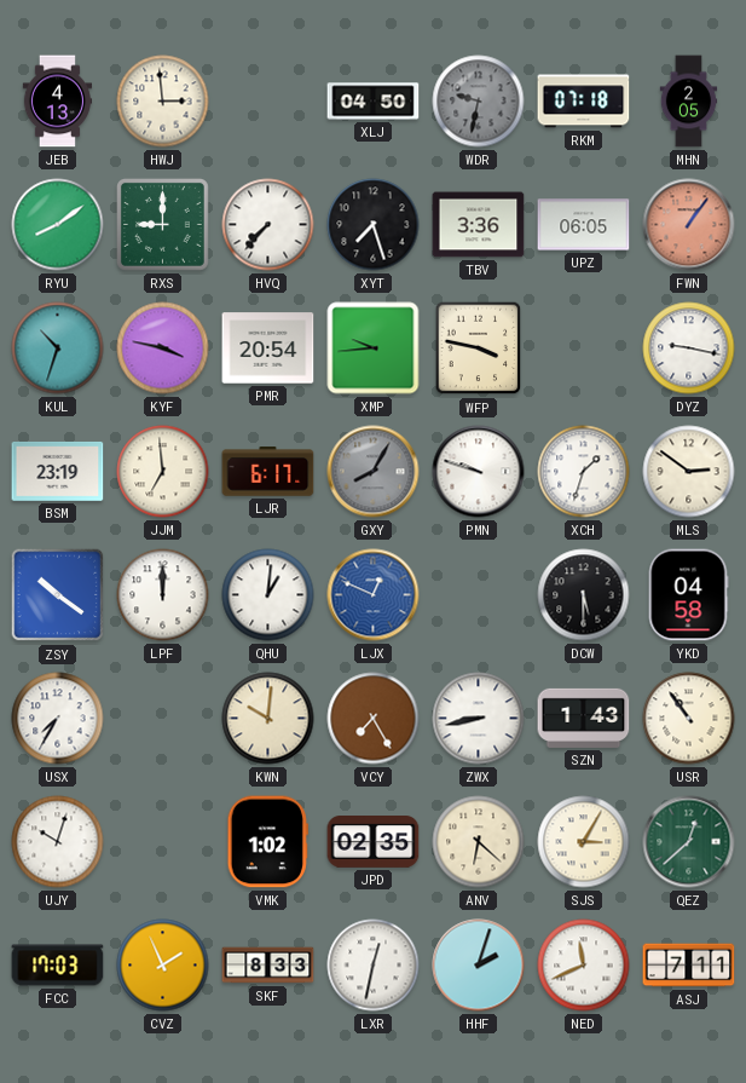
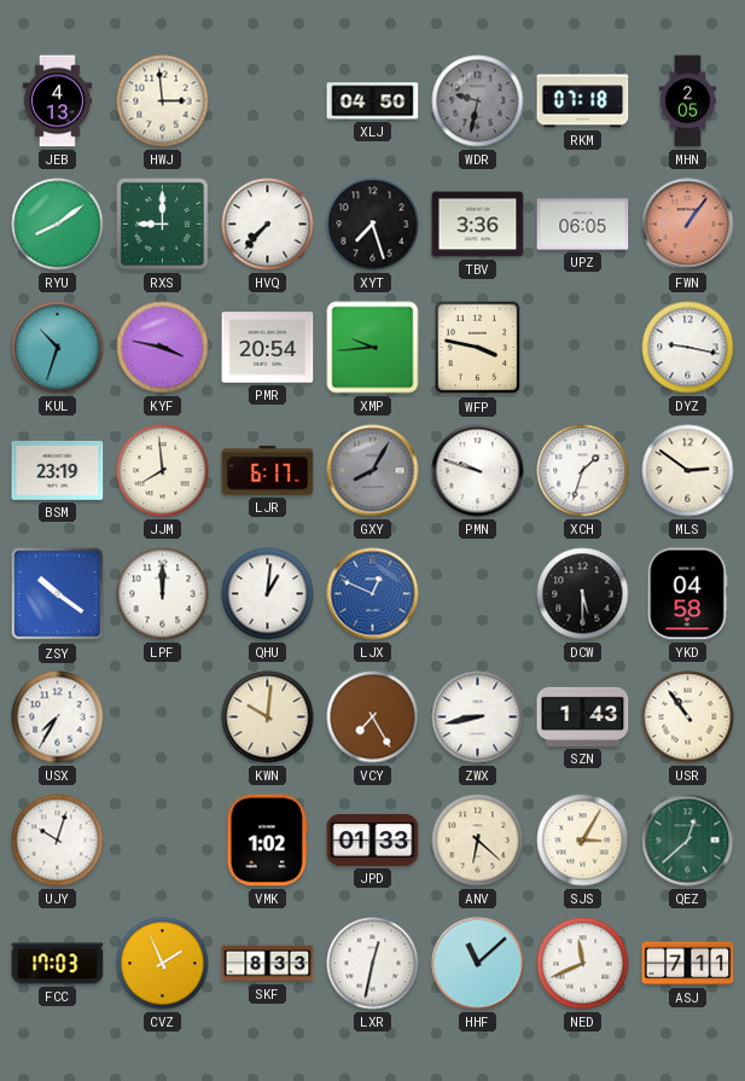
JJM: 6:59 -> 7:59
JPD: 02:35 -> 01:33
HHF: 2:03 -> 11:08
